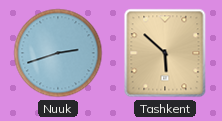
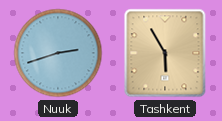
Tashkent: 5:52 -> 5:55
